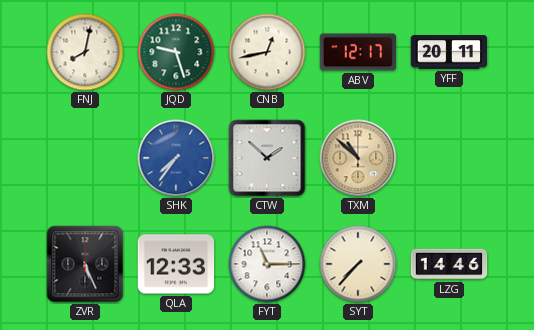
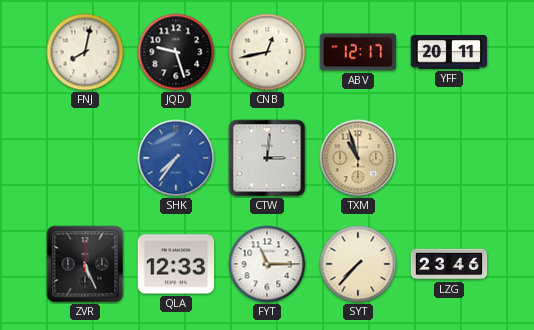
JQD dial: green -> black
CTW: 1:52 -> 3:01
TXM: 10:52 -> 10:57
LZG: 14:46 -> 23:46
